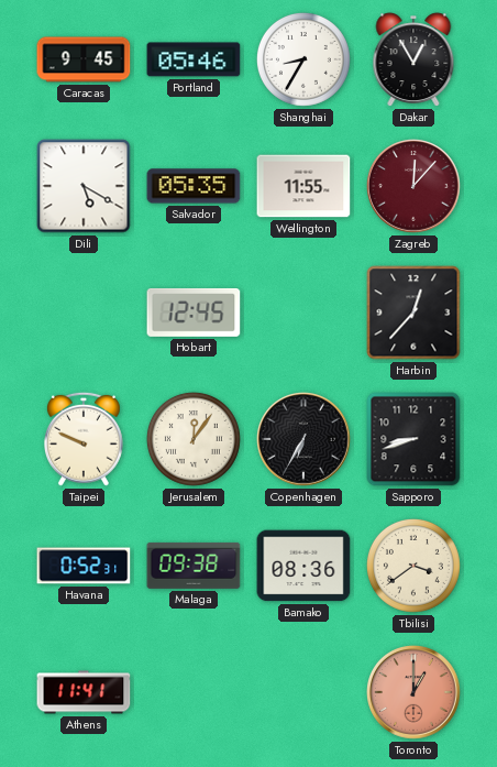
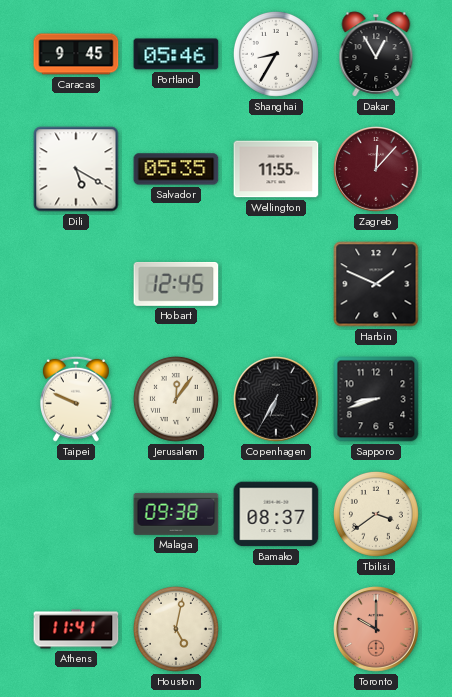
Harbin: 12:37 -> 1:49
Havana: 0:52 -> none
Bamako: 08:36 -> 08:37
Houston: none -> 5:02
Toronto: 1:00 -> 10:00
